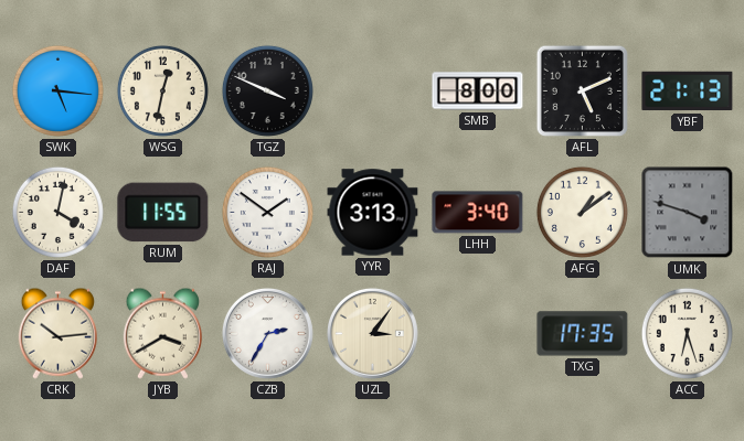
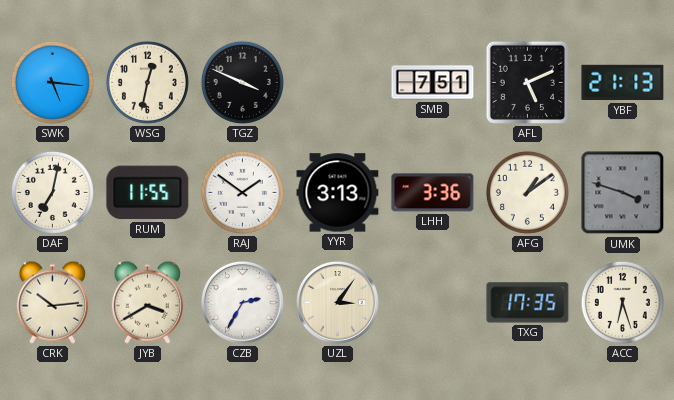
SMB: 8:00 -> 7:51
DAF: 4:02 -> 7:02
LHH: 3:40 -> 3:36
